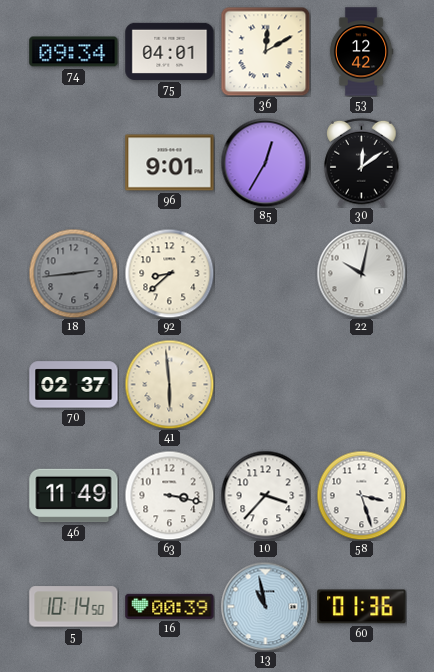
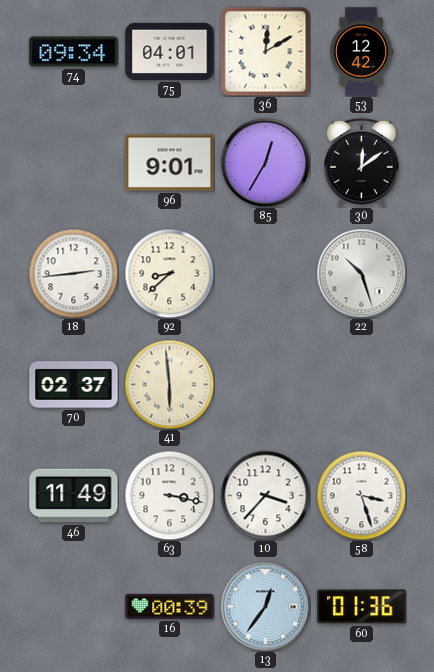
18 dial: grey -> white
22: 10:02 -> 10:27
5: 10:14 -> none
13: 10:58 -> 12:36
